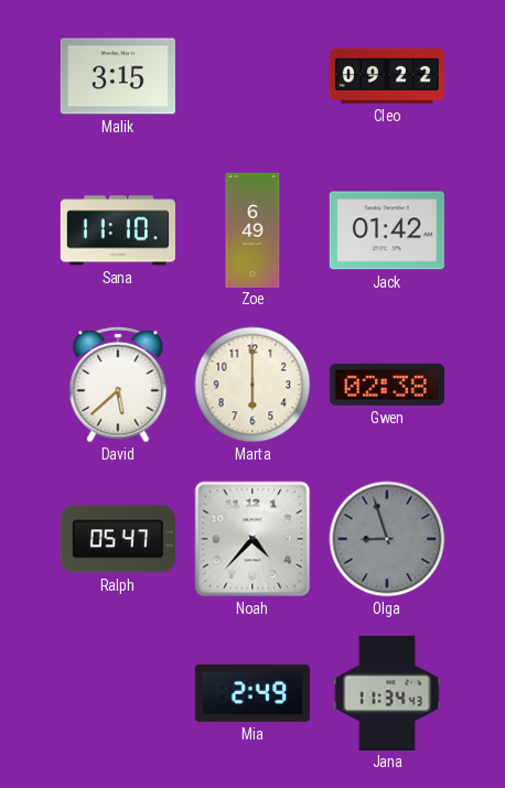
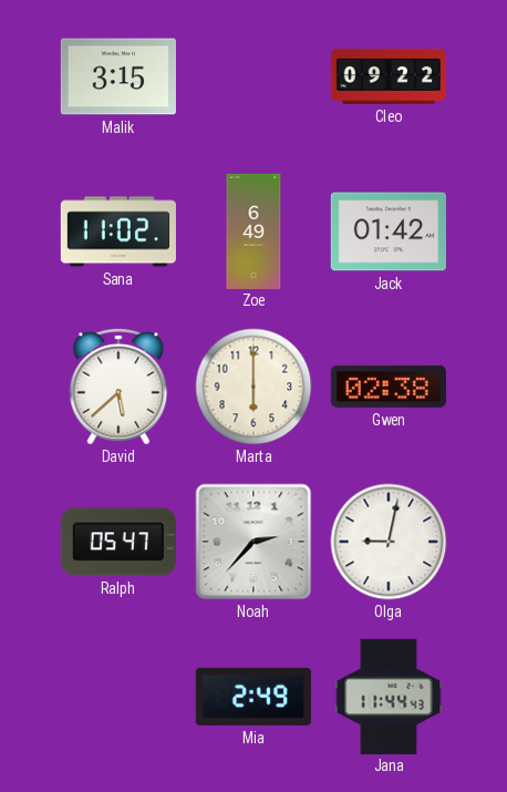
Sana: 11:10 -> 11:02
Noah: 4:37 -> 2:37
Olga: 8:57 -> 9:02
Olga dial: grey -> white
Jana: 11:34 -> 11:44
